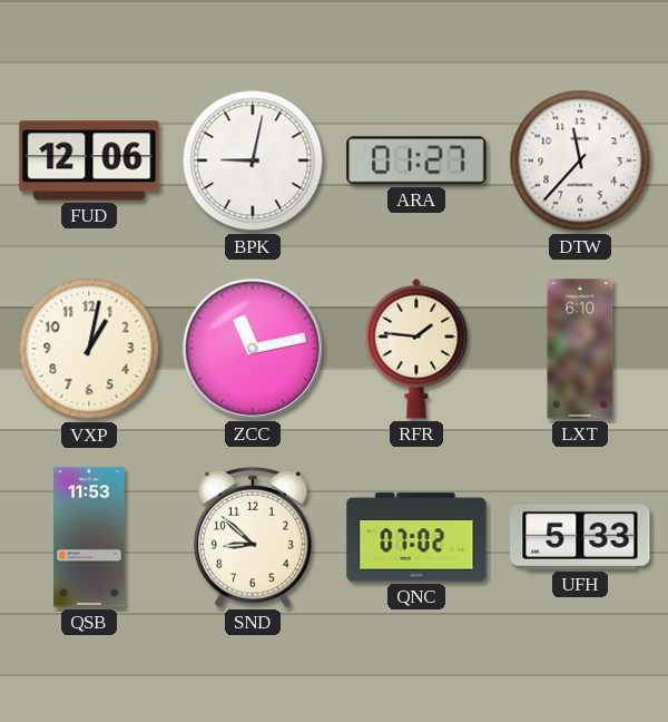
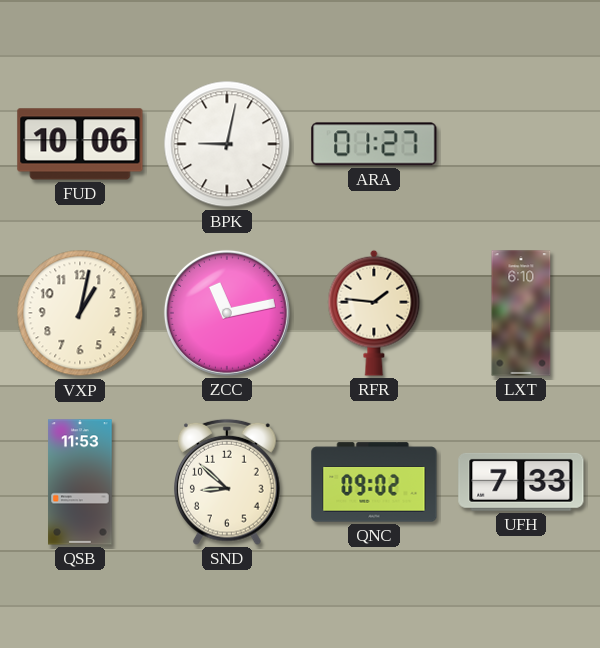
FUD: 12:06 -> 10:06
DTW: 11:37 -> none
QNC: 07:02 -> 09:02
UFH: 5:33 -> 7:33
